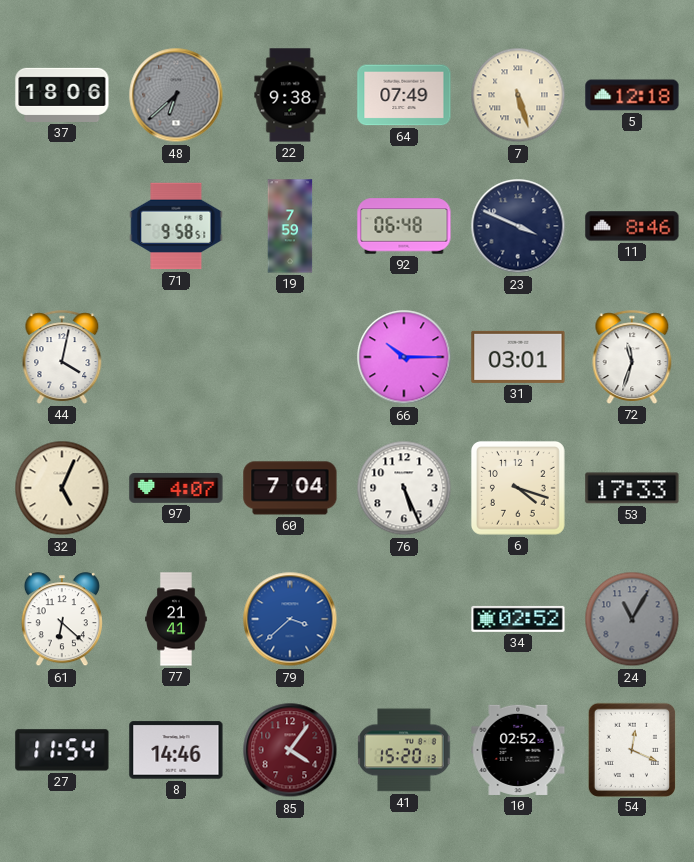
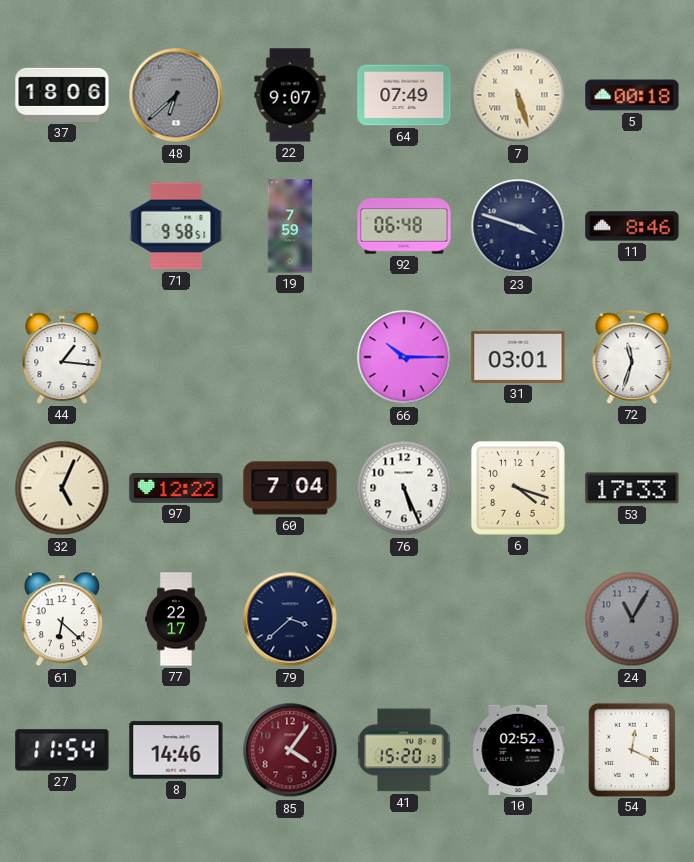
22: 9:38 -> 9:07
5: 12:18 -> 00:18
23: 3:49 -> 3:48
44: 4:02 -> 1:16
97: 4:07 -> 12:22
77: 21:41 -> 22:17
79 dial: blue -> navy
34: 02:52 -> none
